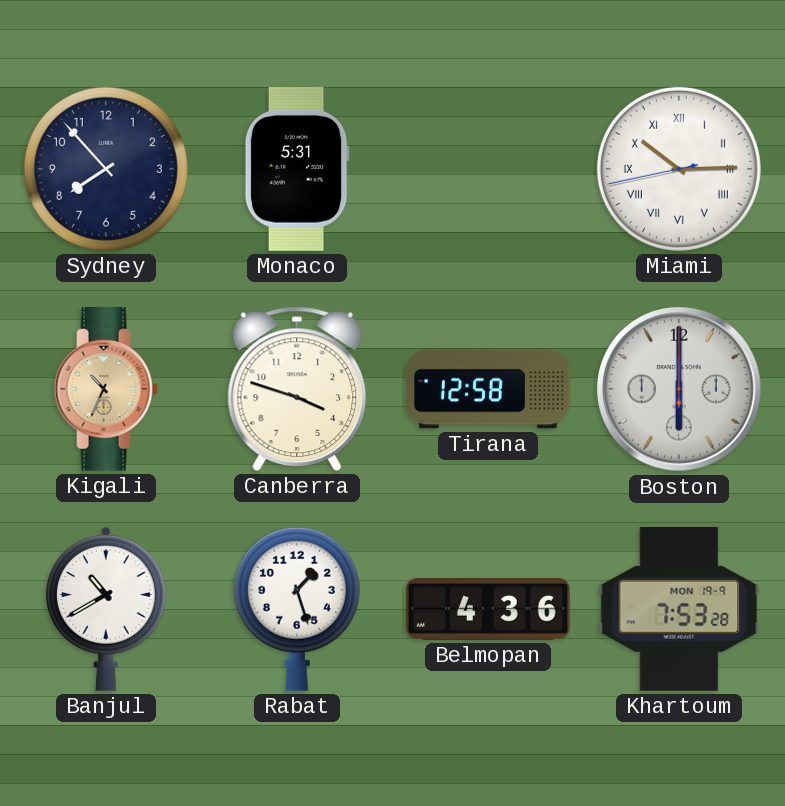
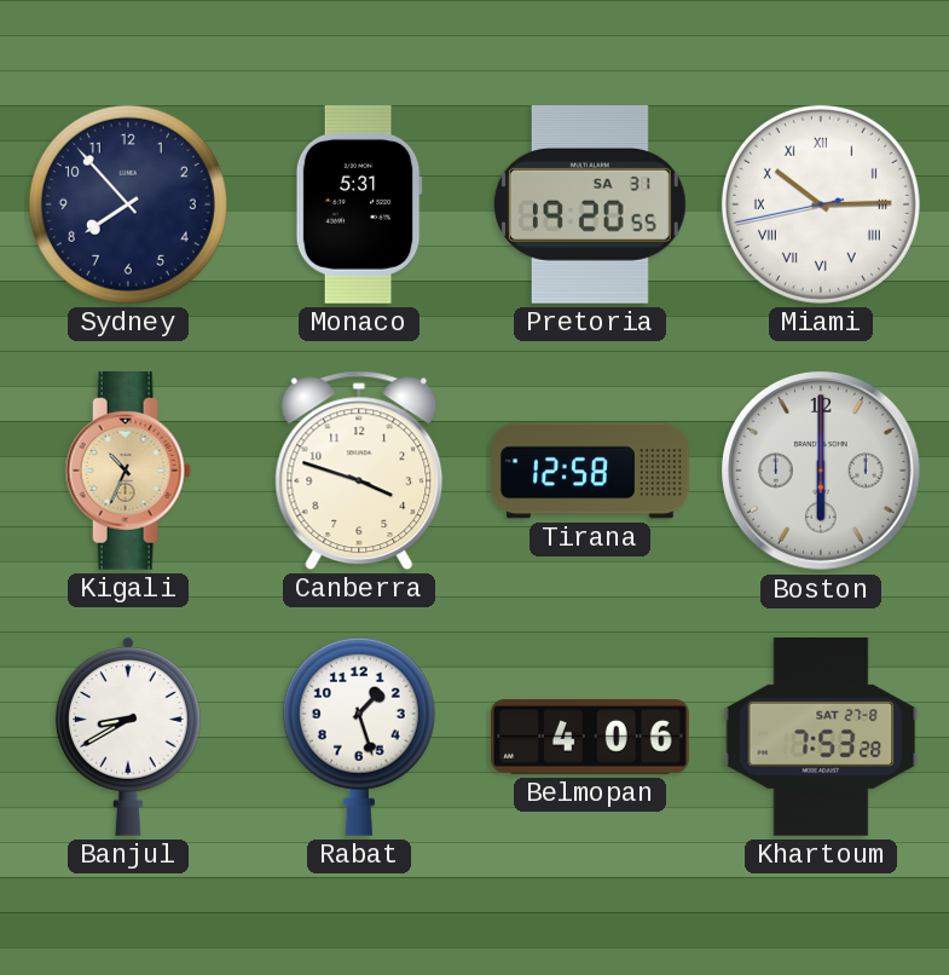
Pretoria: none -> 19:20
Banjul: 10:40 -> 8:40
Belmopan: 4:36 -> 4:06
Khartoum date: MON 19-9 -> SAT 27-8
